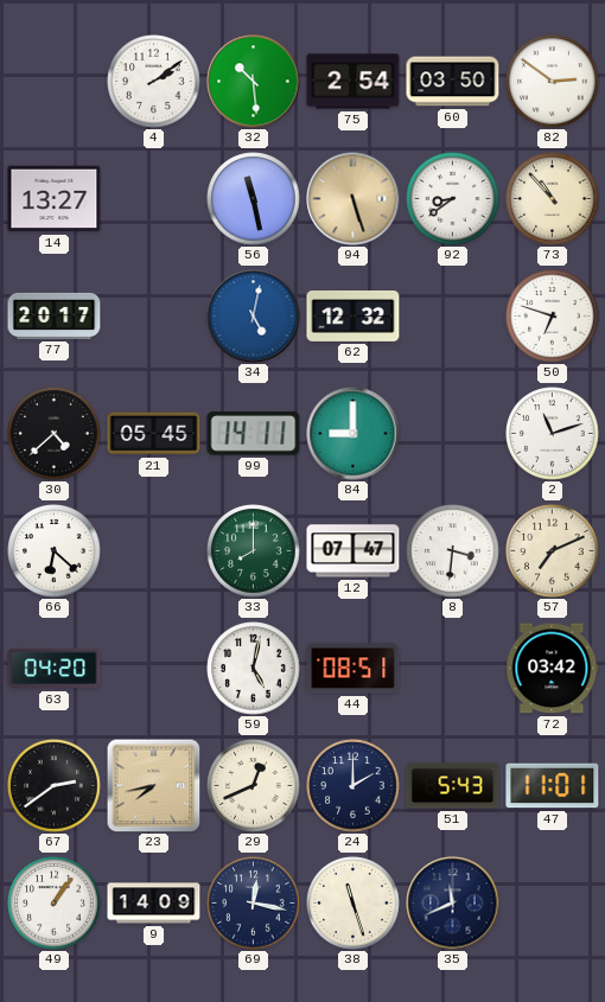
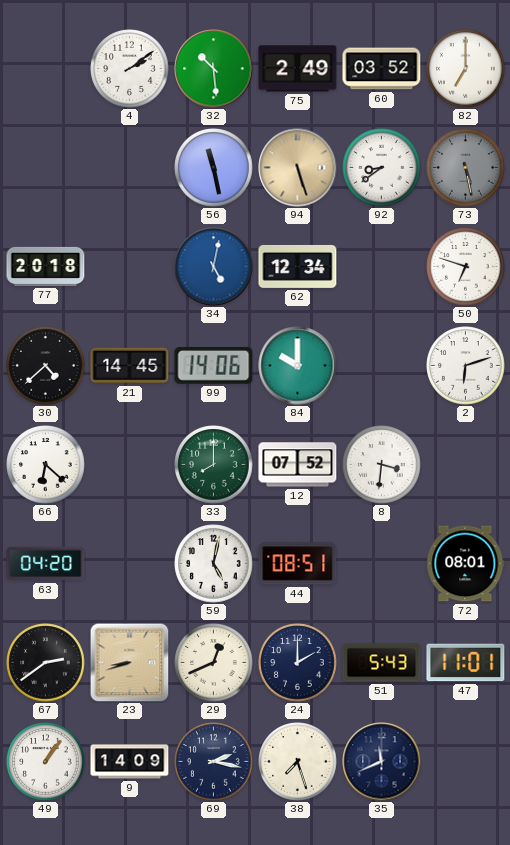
75: 2:54 -> 2:49
60: 03:50 -> 03:52
82: 2:51 -> 7:00
14: 13:27 -> none
73: 10:53 -> 5:28
73 dial: cream -> grey
77: 20:17 -> 20:18
62: 12:32 -> 12:34
21: 05:45 -> 14:45
99: 14:11 -> 14:06
84: 9:00 -> 10:00
2: 11:12 -> 6:12
12: 07:47 -> 07:52
57: 7:11 -> none
72: 03:42 -> 08:01
23: 7:43 -> 8:42
69: 12:17 -> 2:17
38: 11:27 -> 7:27
